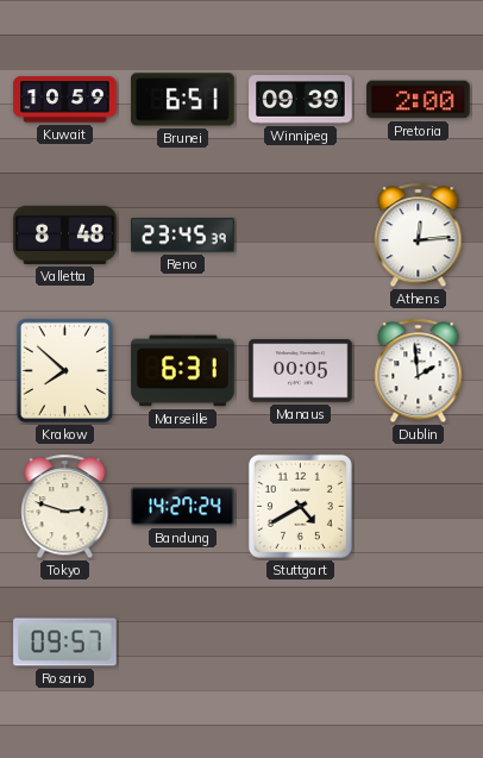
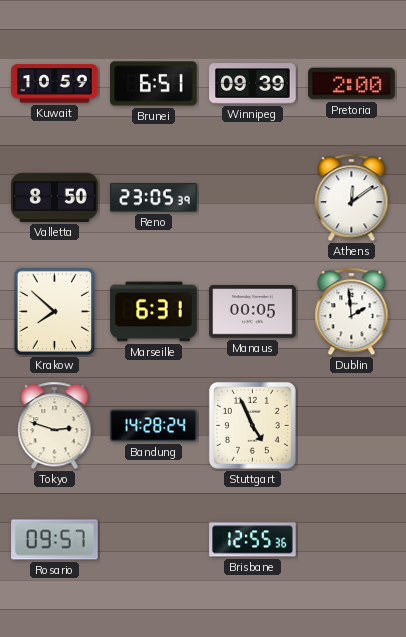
Valletta: 8:48 -> 8:50
Reno: 23:45 -> 23:05
Athens: 12:14 -> 12:09
Bandung: 14:27 -> 14:28
Stuttgart: 4:40 -> 4:56
Brisbane: none -> 12:55
